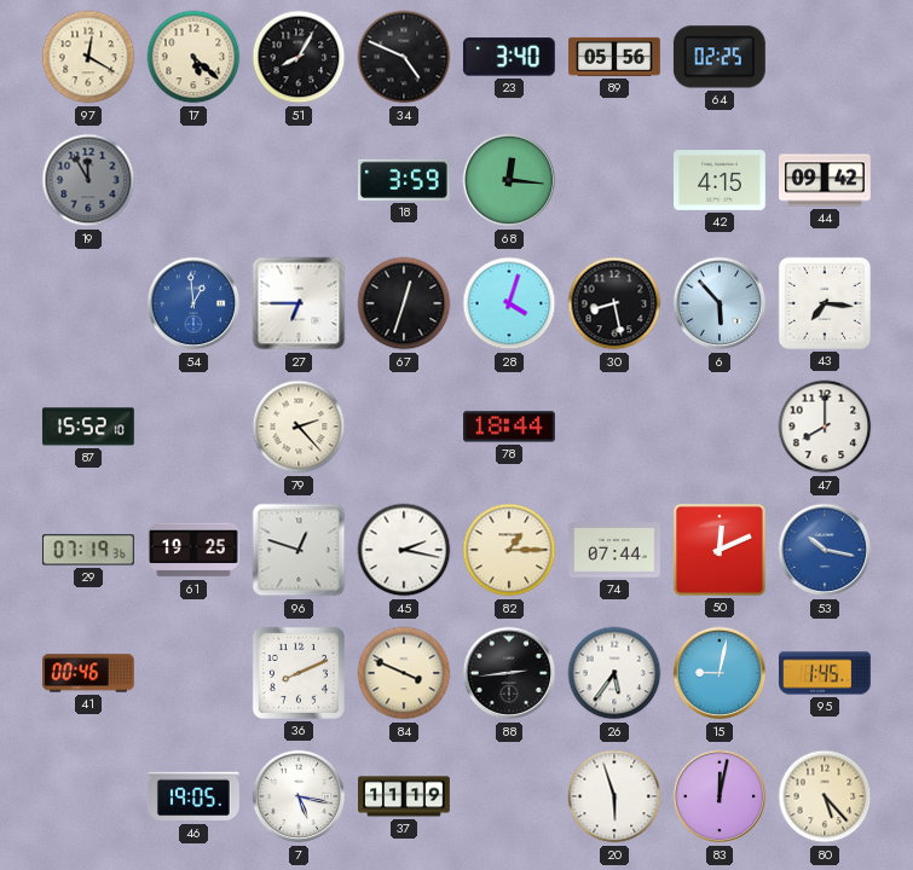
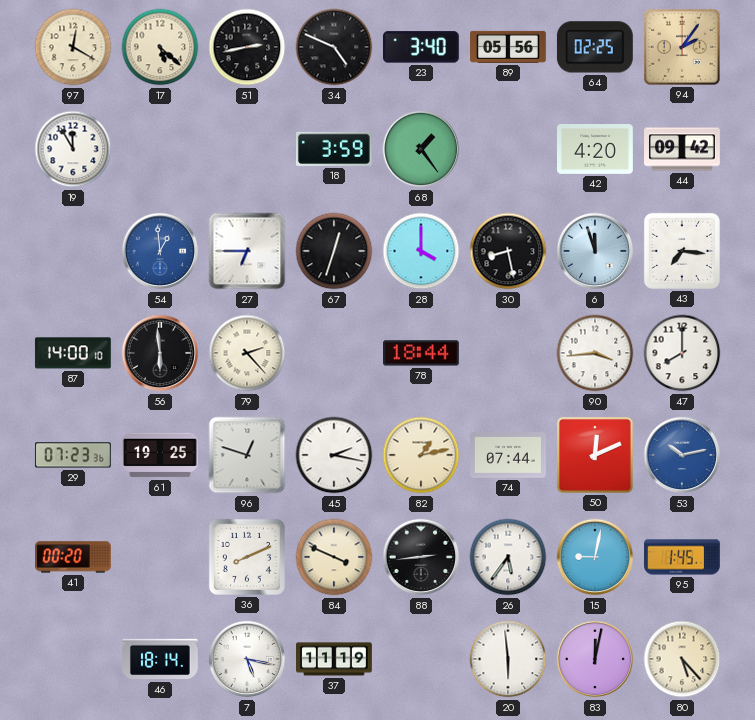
51: 8:05 -> 2:43
94: none -> 2:06
19 dial: grey -> white
68: 12:16 -> 1:24
42: 4:15 -> 4:20
28: 4:03 -> 4:00
6: 5:53 -> 11:57
87: 15:52 -> 14:00
56: none -> 5:59
90: none -> 3:44
29: 07:19 -> 07:23
82: 1:15 -> 1:13
53: 10:17 -> 10:13
41: 00:46 -> 00:20
46: 19:05 -> 18:14
20: 5:57 -> 5:59
